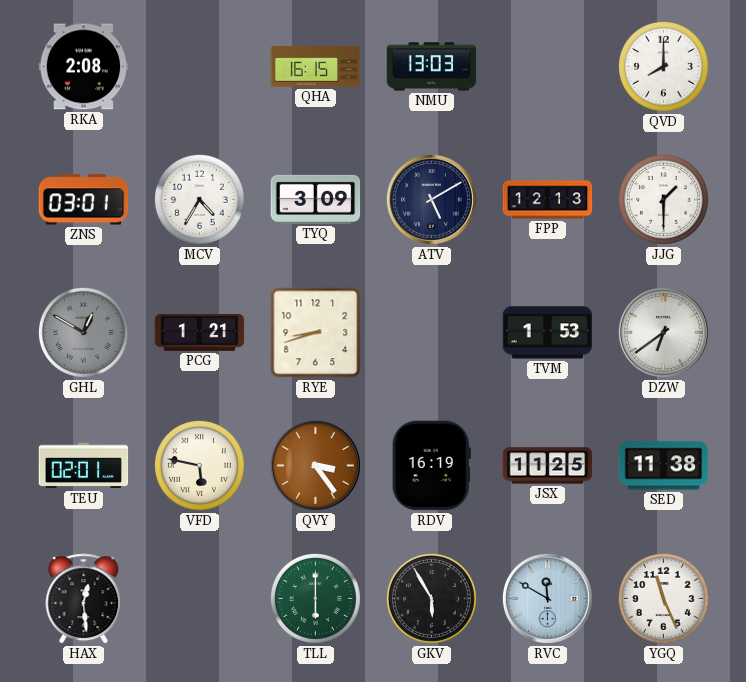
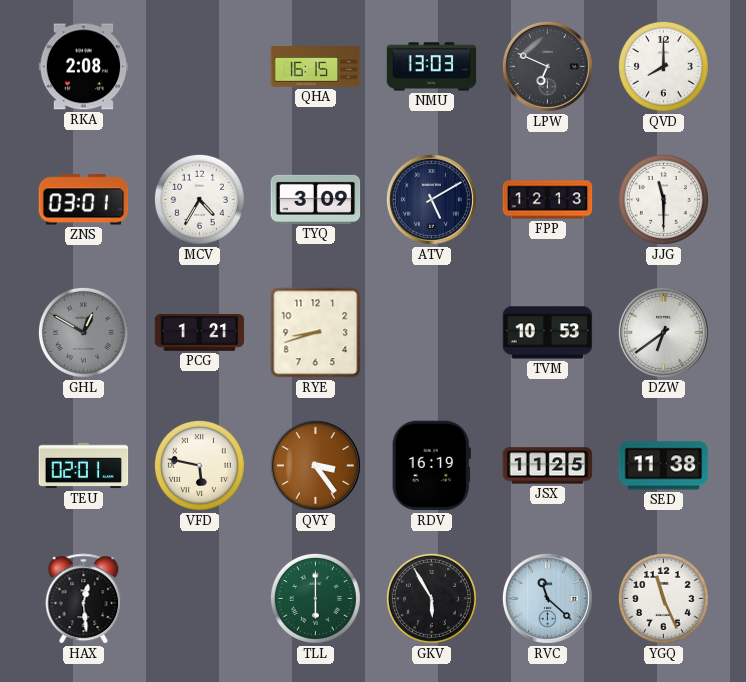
LPW: none -> 6:49
JJG: 1:30 -> 11:30
TVM: 1:53 -> 10:53
RVC: 11:50 -> 11:22
